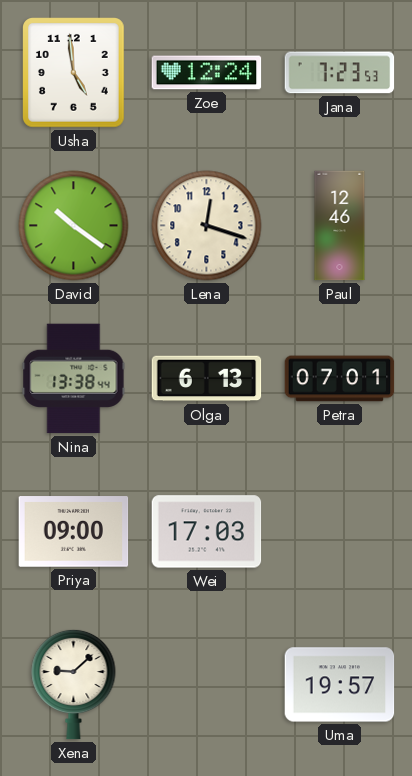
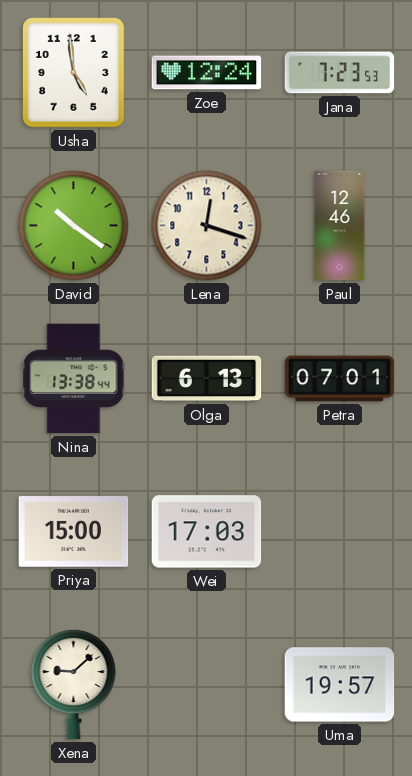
Priya: 09:00 -> 15:00
